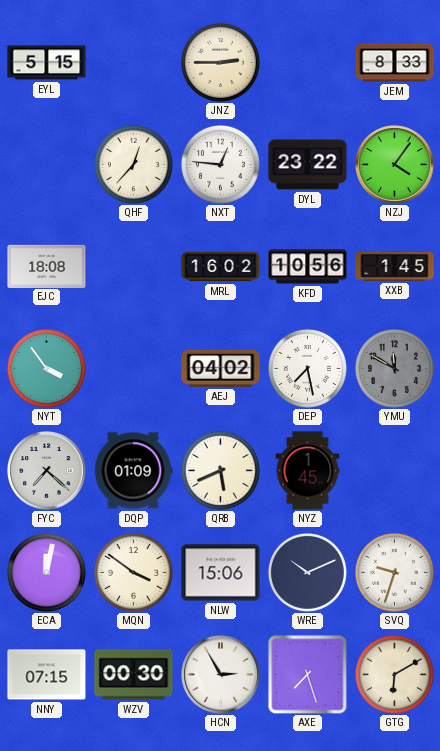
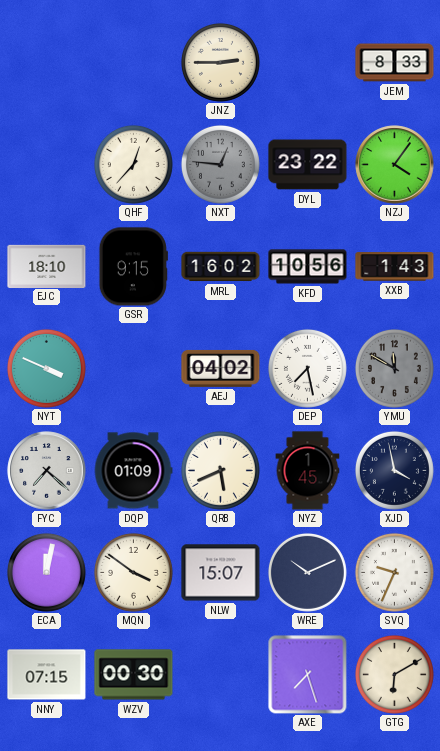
EYL: 5:15 -> none
NXT dial: white -> grey
EJC: 18:08 -> 18:10
GSR: none -> 9:15
XXB: 1:45 -> 1:43
NYT: 3:54 -> 3:49
XJD: none -> 3:58
NLW: 15:06 -> 15:07
SVQ: 9:33 -> 9:34
HCN: 2:55 -> none
